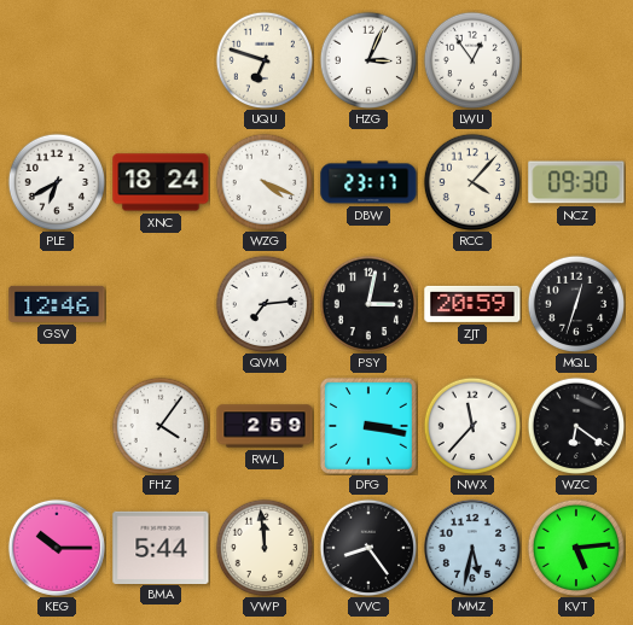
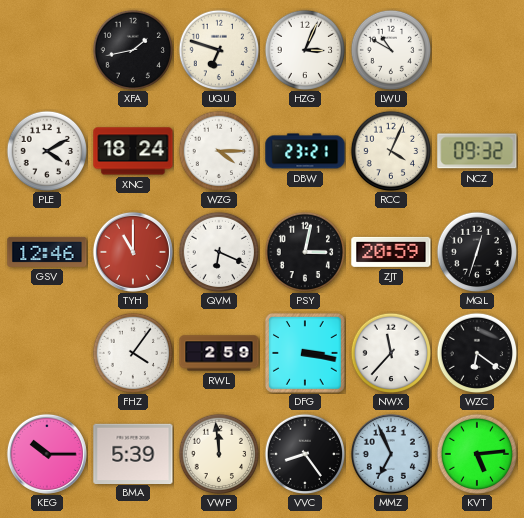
XFA: none -> 1:43
LWU: 12:54 -> 10:50
PLE: 6:40 -> 4:10
WZG: 4:19 -> 4:15
DBW: 23:17 -> 23:21
RCC: 4:07 -> 4:04
NCZ: 09:30 -> 09:32
TYH: none -> 11:00
QVM: 7:14 -> 6:19
BMA: 5:44 -> 5:39
MMZ: 5:32 -> 6:56
